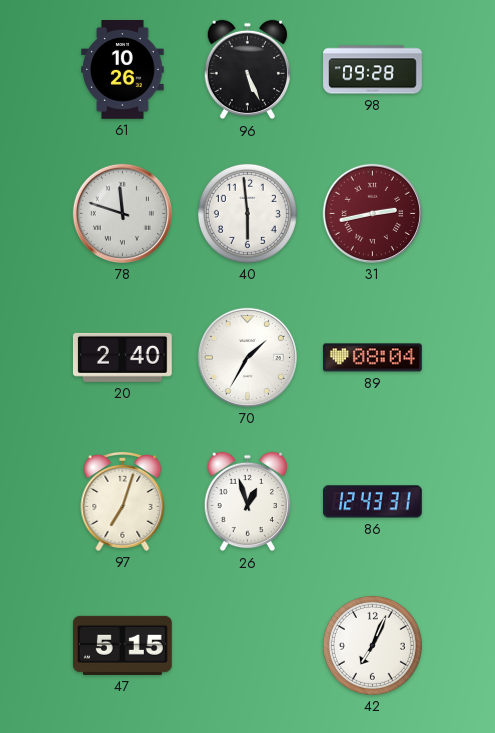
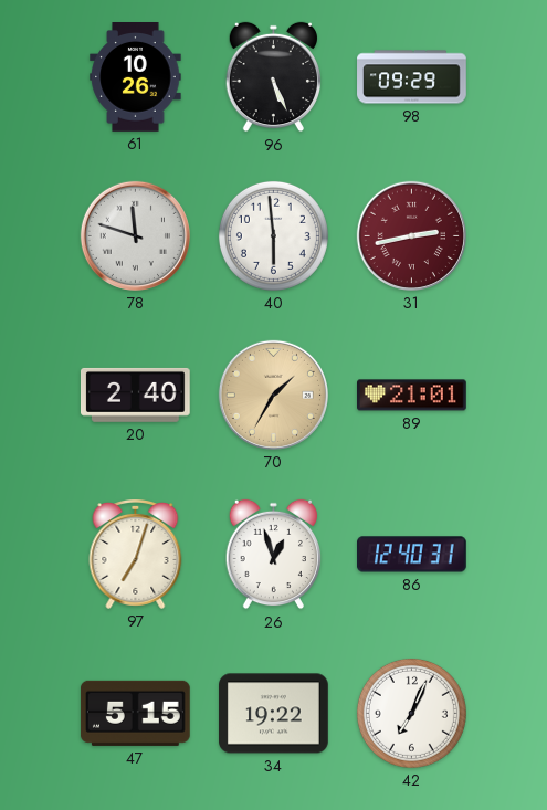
98: 09:28 -> 09:29
70 dial: white -> champagne
89: 08:04 -> 21:01
86: 12:43 -> 12:40
34: none -> 19:22
